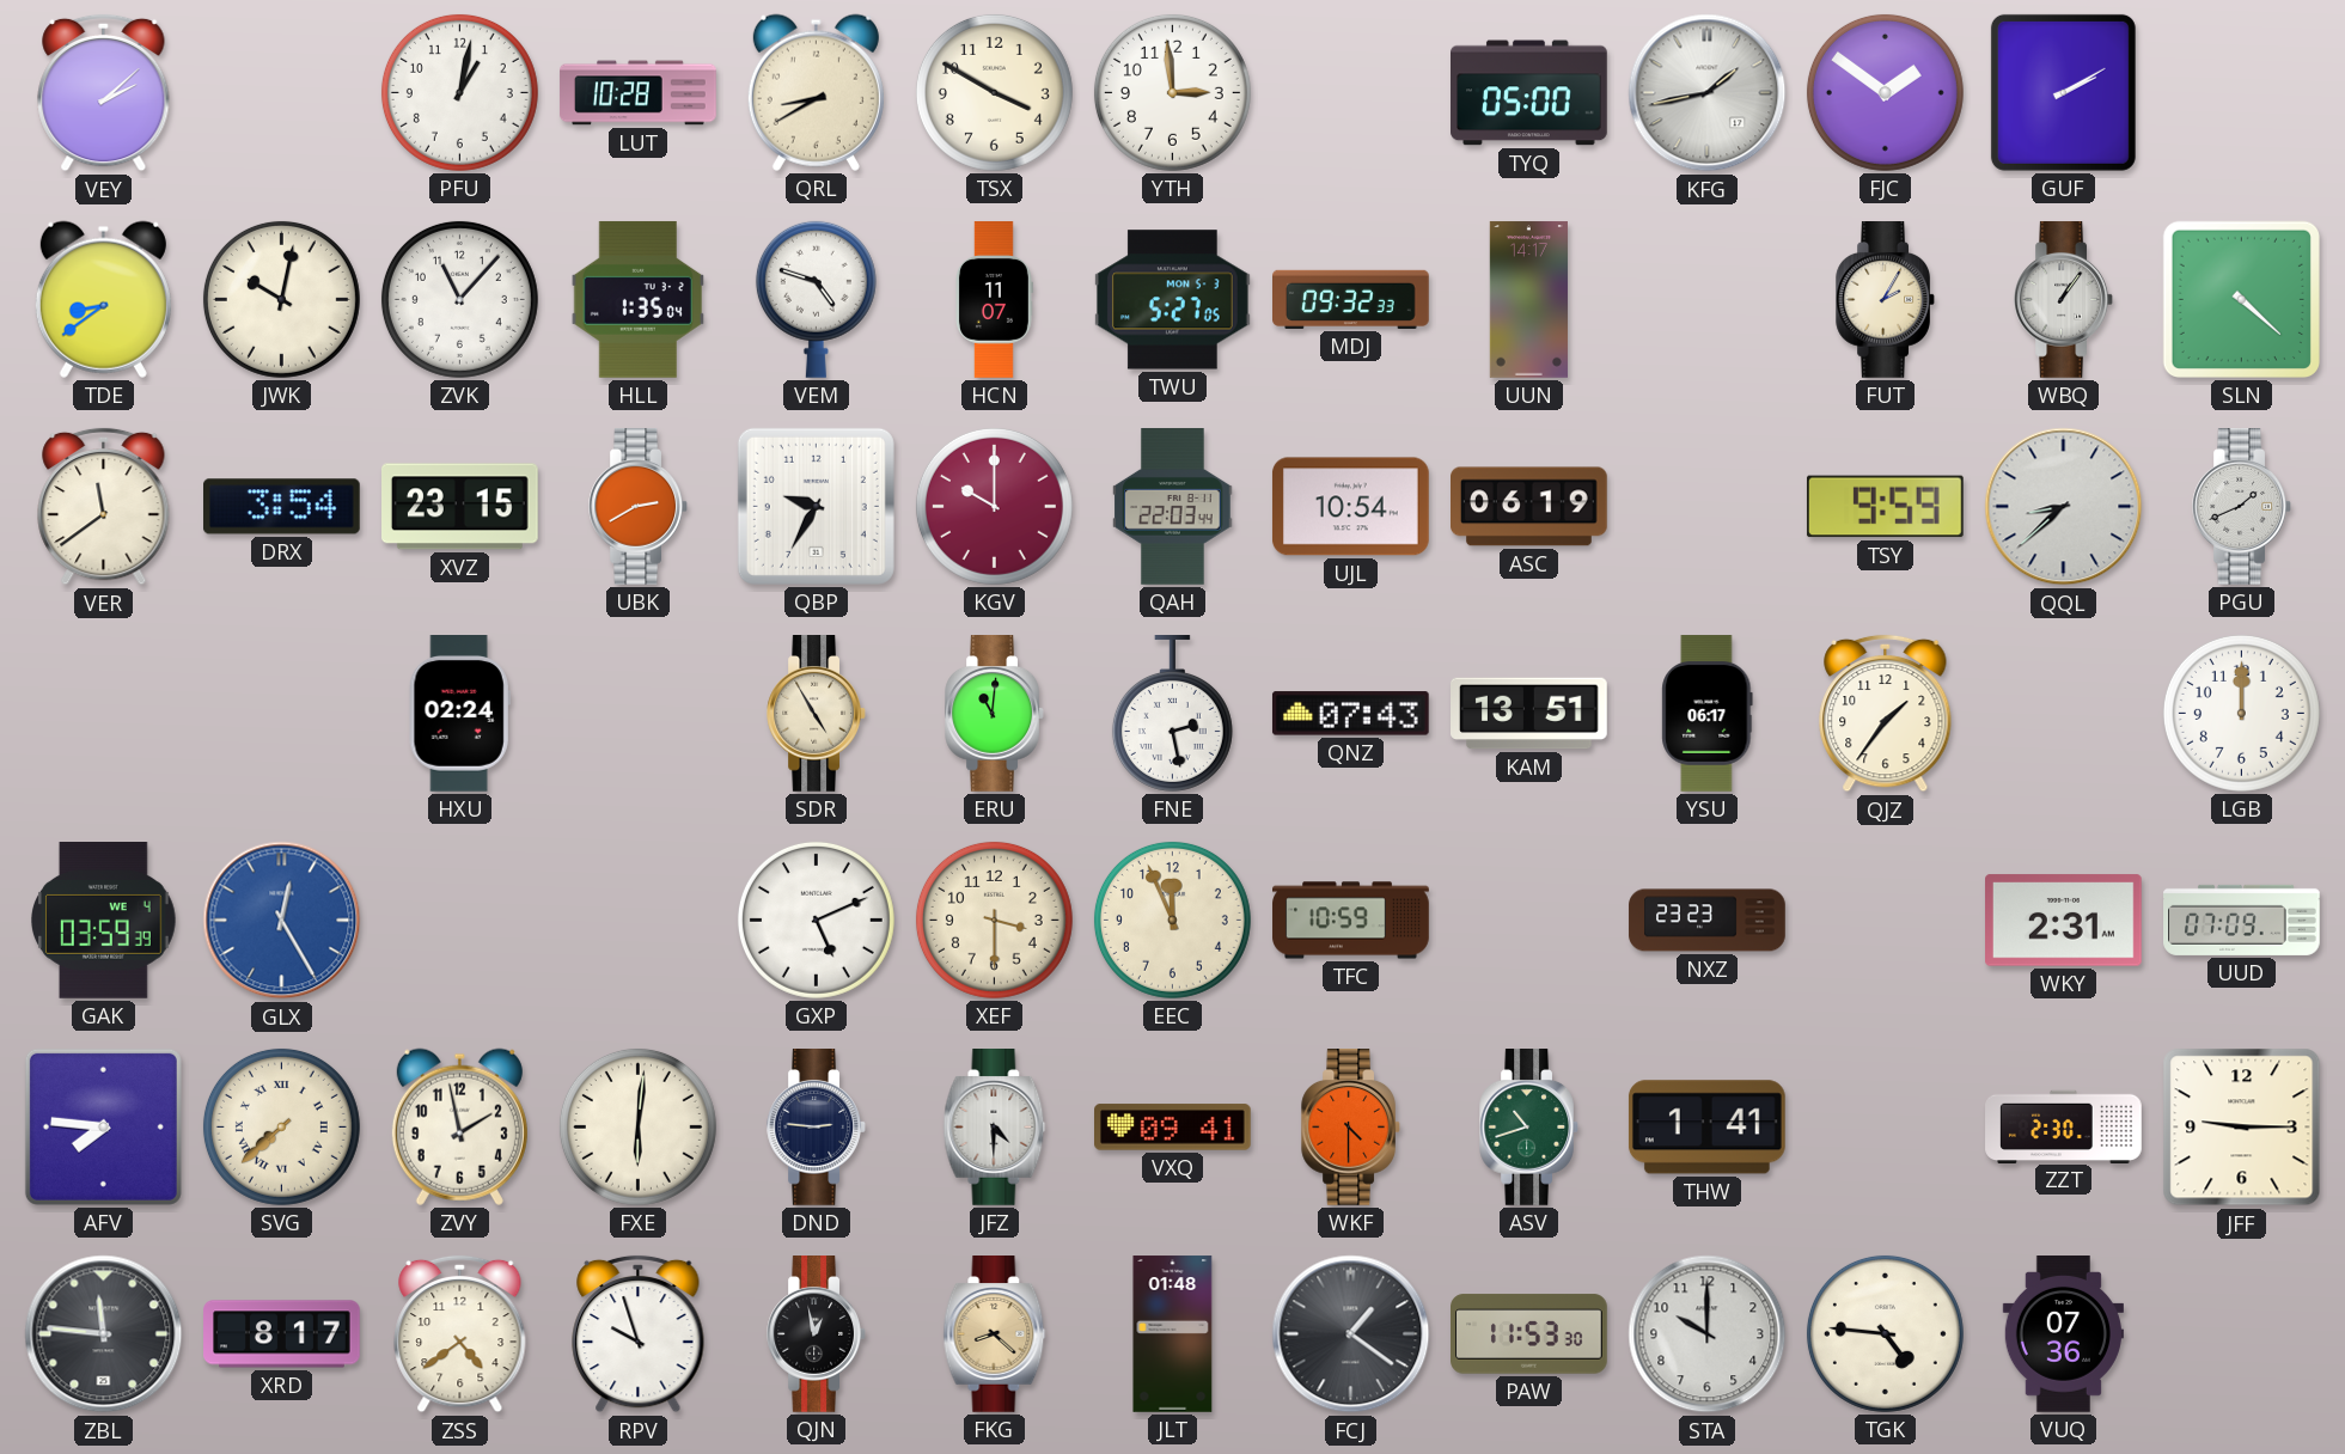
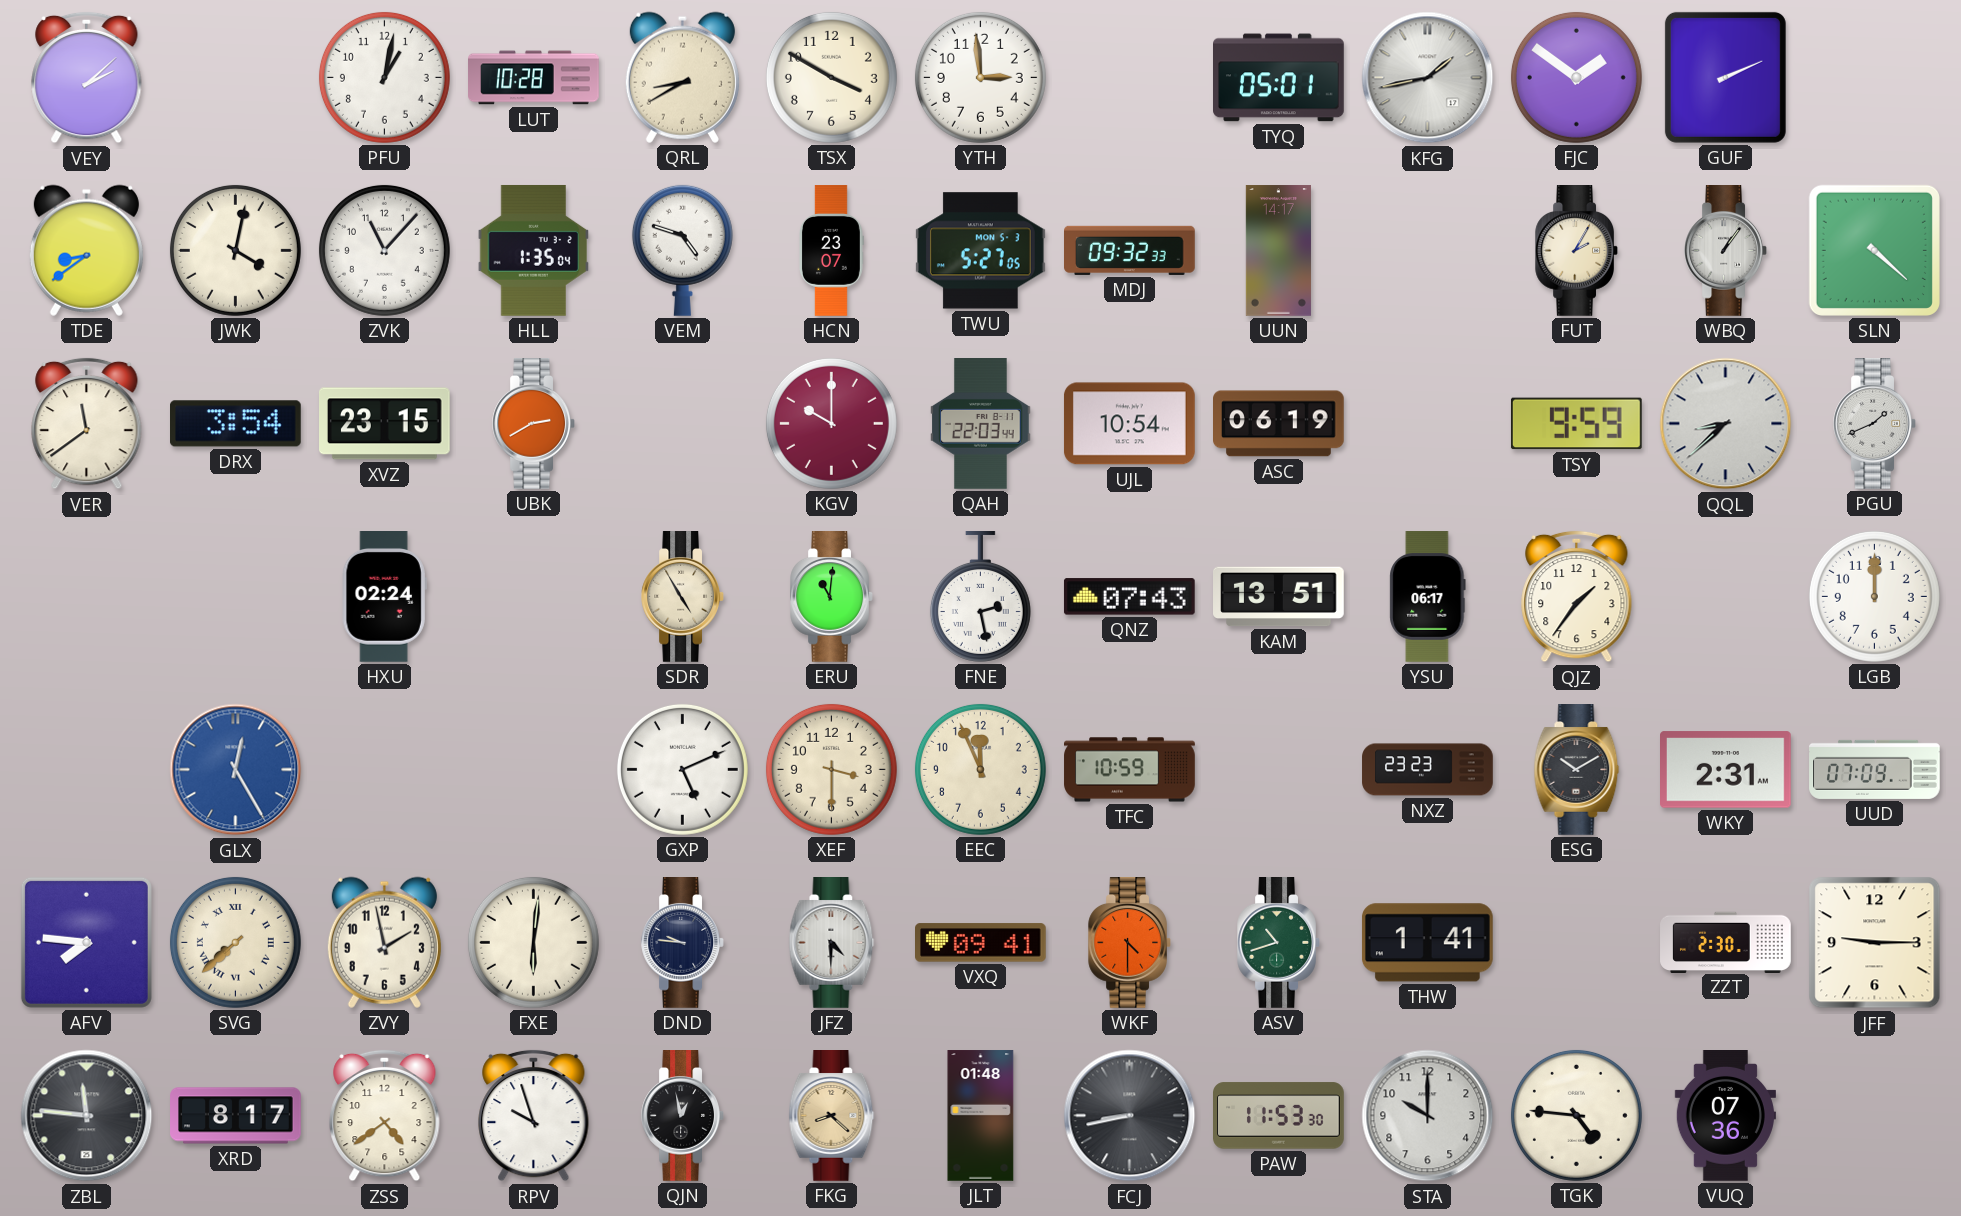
TYQ: 05:00 -> 05:01
GUF: 2:10 -> 2:11
JWK: 10:02 -> 4:02
HCN: 11:07 -> 23:07
QBP: 9:35 -> none
GAK: 03:59 -> none
ESG: none -> 10:10
DND: 2:46 -> 9:46
FCJ: 1:21 -> 8:43
